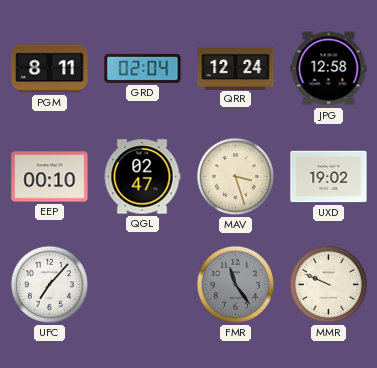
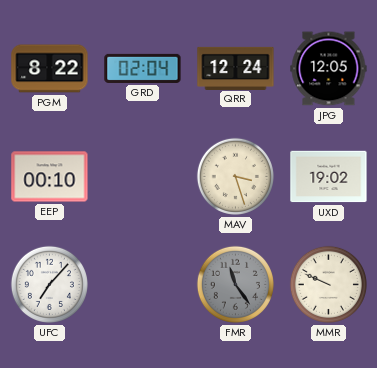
PGM: 8:11 -> 8:22
JPG: 12:58 -> 12:05
QGL: 02:47 -> none
